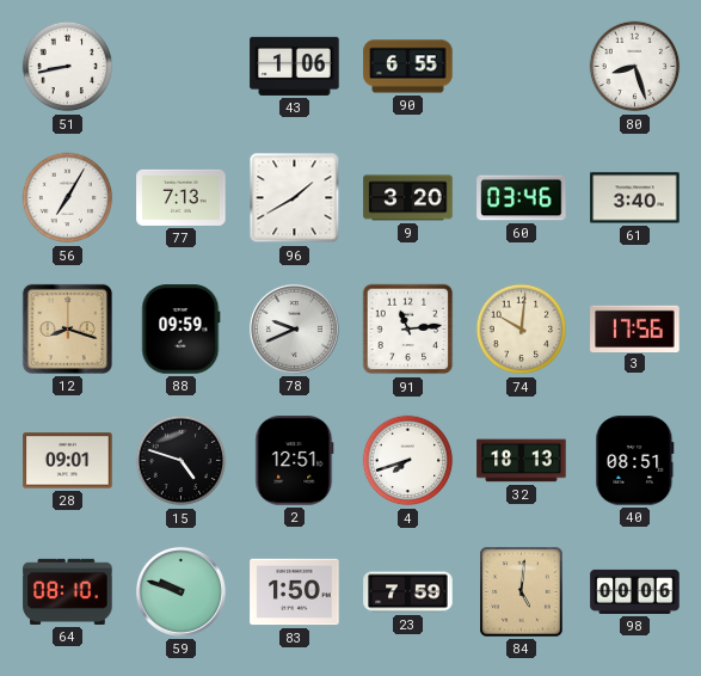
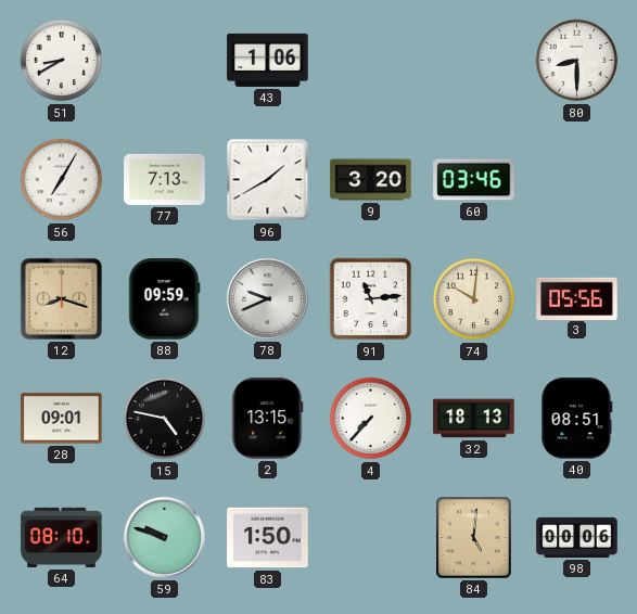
51: 8:43 -> 8:40
90: 6:55 -> none
80: 8:27 -> 8:30
61: 3:40 -> none
3: 17:56 -> 05:56
15: 4:48 -> 4:47
2: 12:51 -> 13:15
4: 7:42 -> 7:37
23: 7:59 -> none
